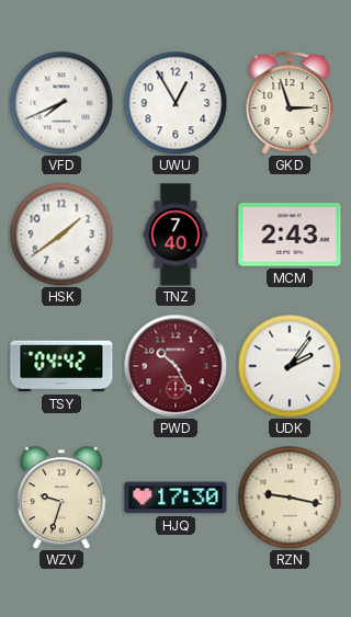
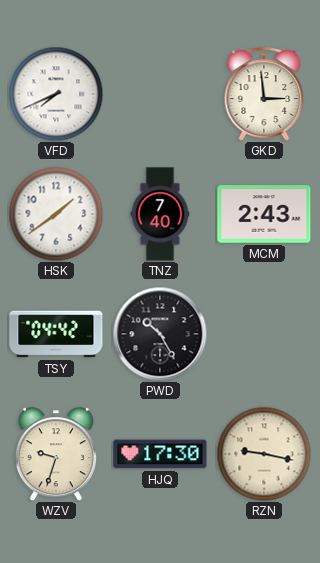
UWU: 12:55 -> none
GKD: 2:57 -> 2:59
PWD dial: burgundy -> black
UDK: 2:06 -> none
